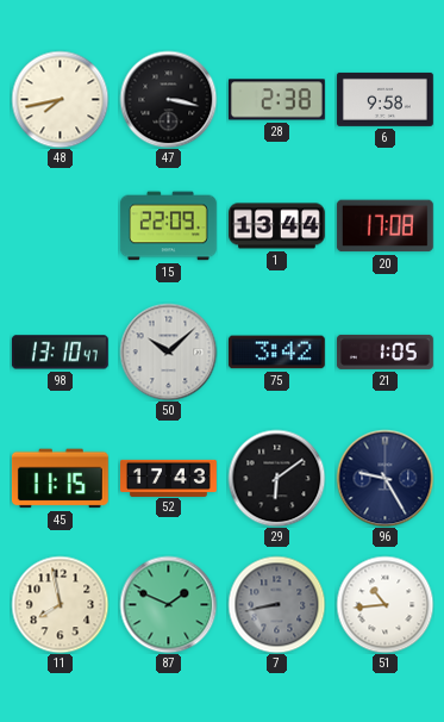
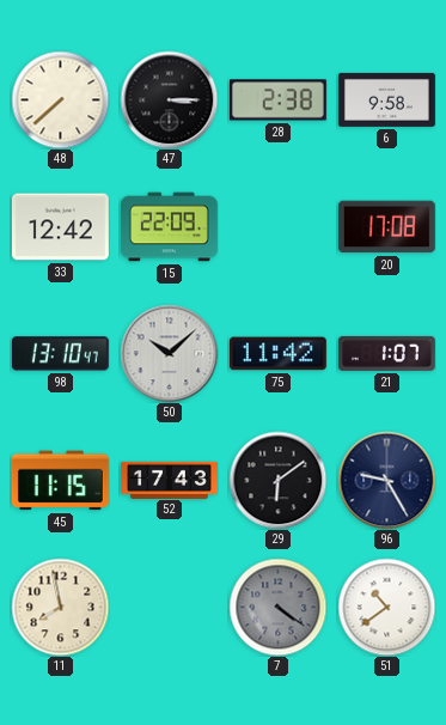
48: 7:43 -> 7:38
47: 3:17 -> 3:15
33: none -> 12:42
1: 13:44 -> none
75: 3:42 -> 11:42
21: 1:05 -> 1:07
87: 1:49 -> none
7: 8:43 -> 4:21
51: 10:44 -> 10:39
